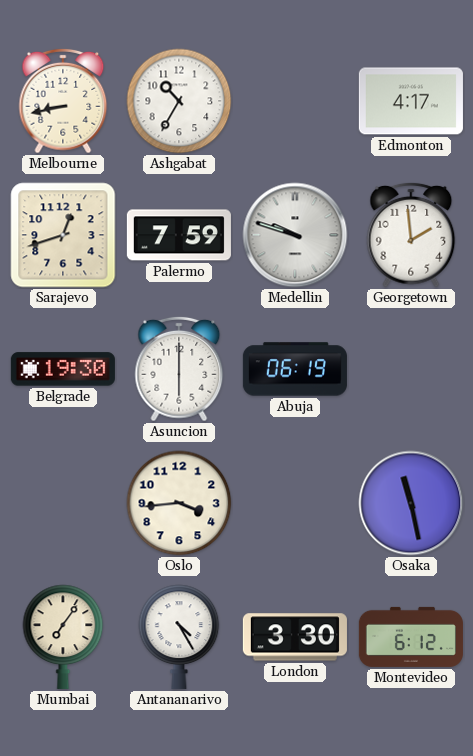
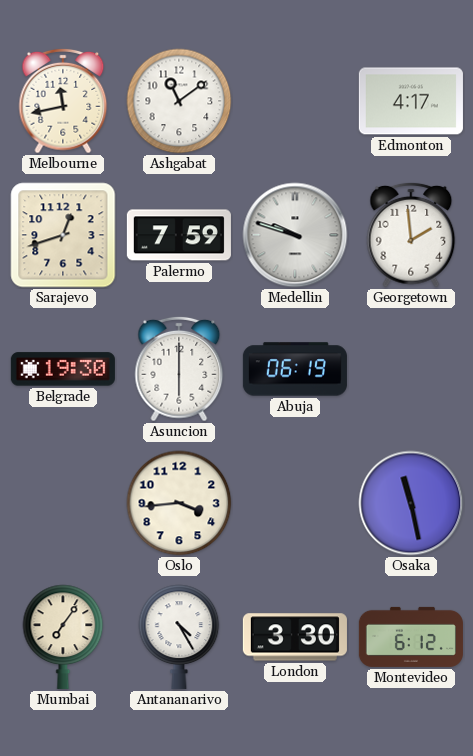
Melbourne: 8:43 -> 11:43
Ashgabat: 10:35 -> 11:09
